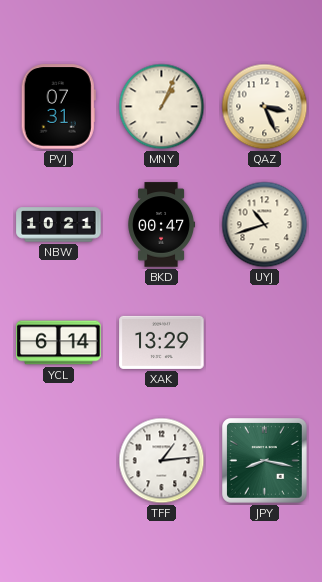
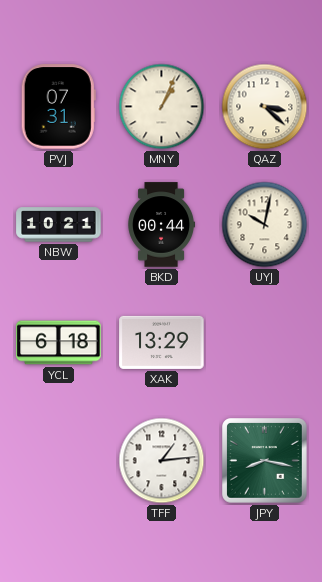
QAZ: 3:26 -> 3:22
BKD: 00:47 -> 00:44
UYJ: 10:42 -> 10:02
YCL: 6:14 -> 6:18
